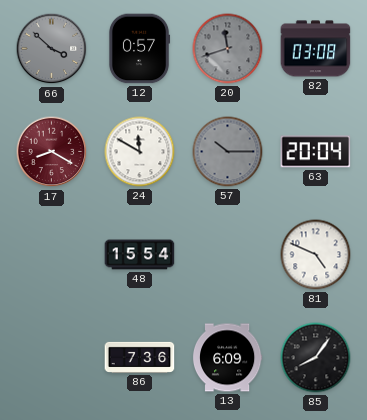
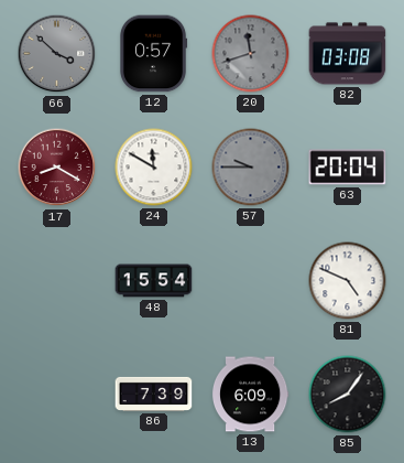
57: 10:15 -> 9:45
86: 7:36 -> 7:39
